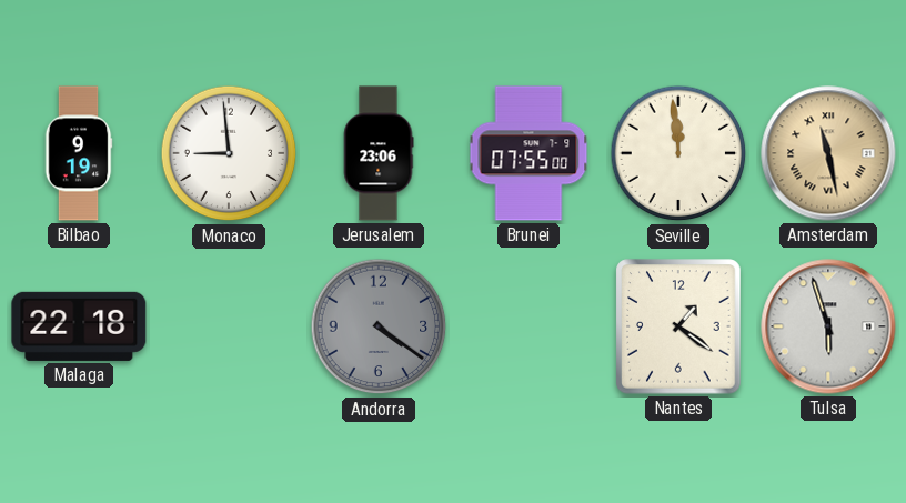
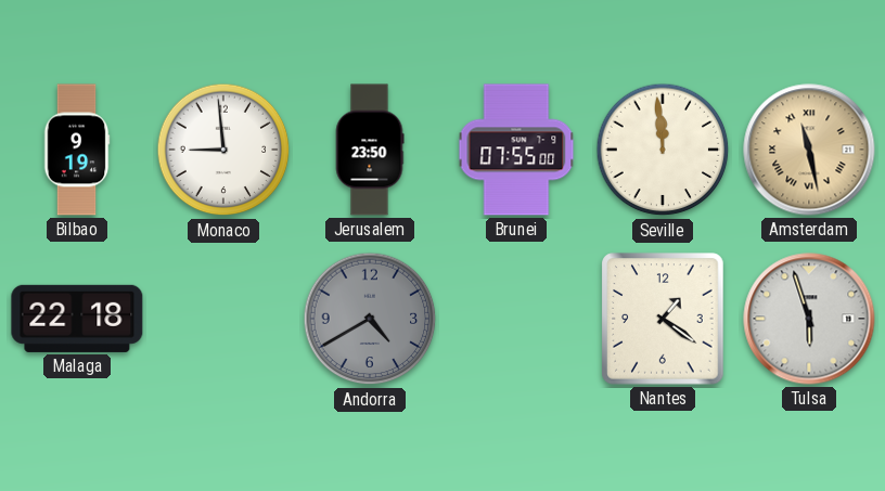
Jerusalem: 23:06 -> 23:50
Andorra: 4:21 -> 4:40
